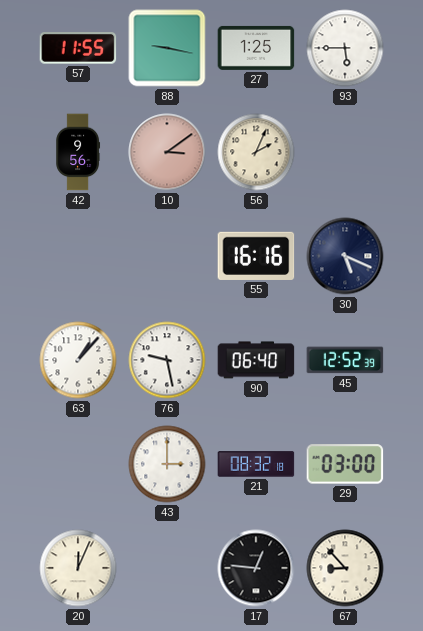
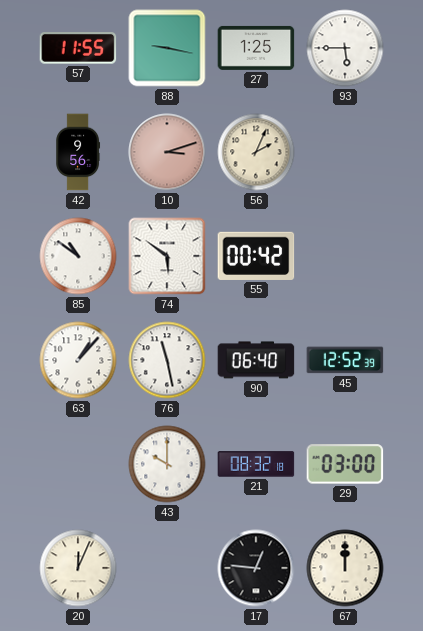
10: 3:09 -> 3:12
85: none -> 10:51
74: none -> 5:51
55: 16:16 -> 00:42
30: 5:19 -> none
76: 9:28 -> 11:28
43: 3:00 -> 10:00
67: 8:53 -> 12:00
